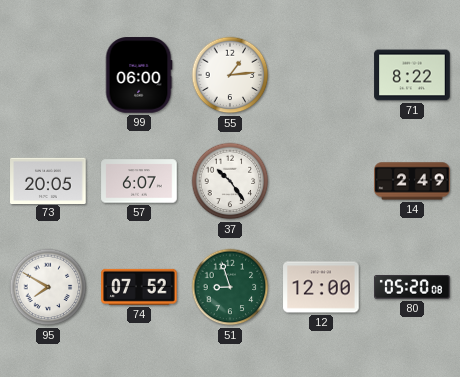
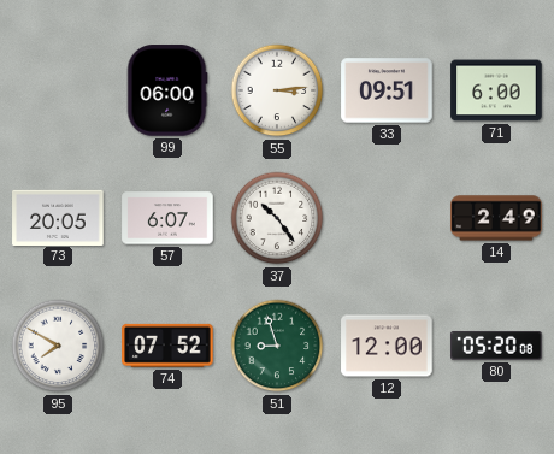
55: 1:14 -> 3:14
33: none -> 09:51
71: 8:22 -> 6:00
